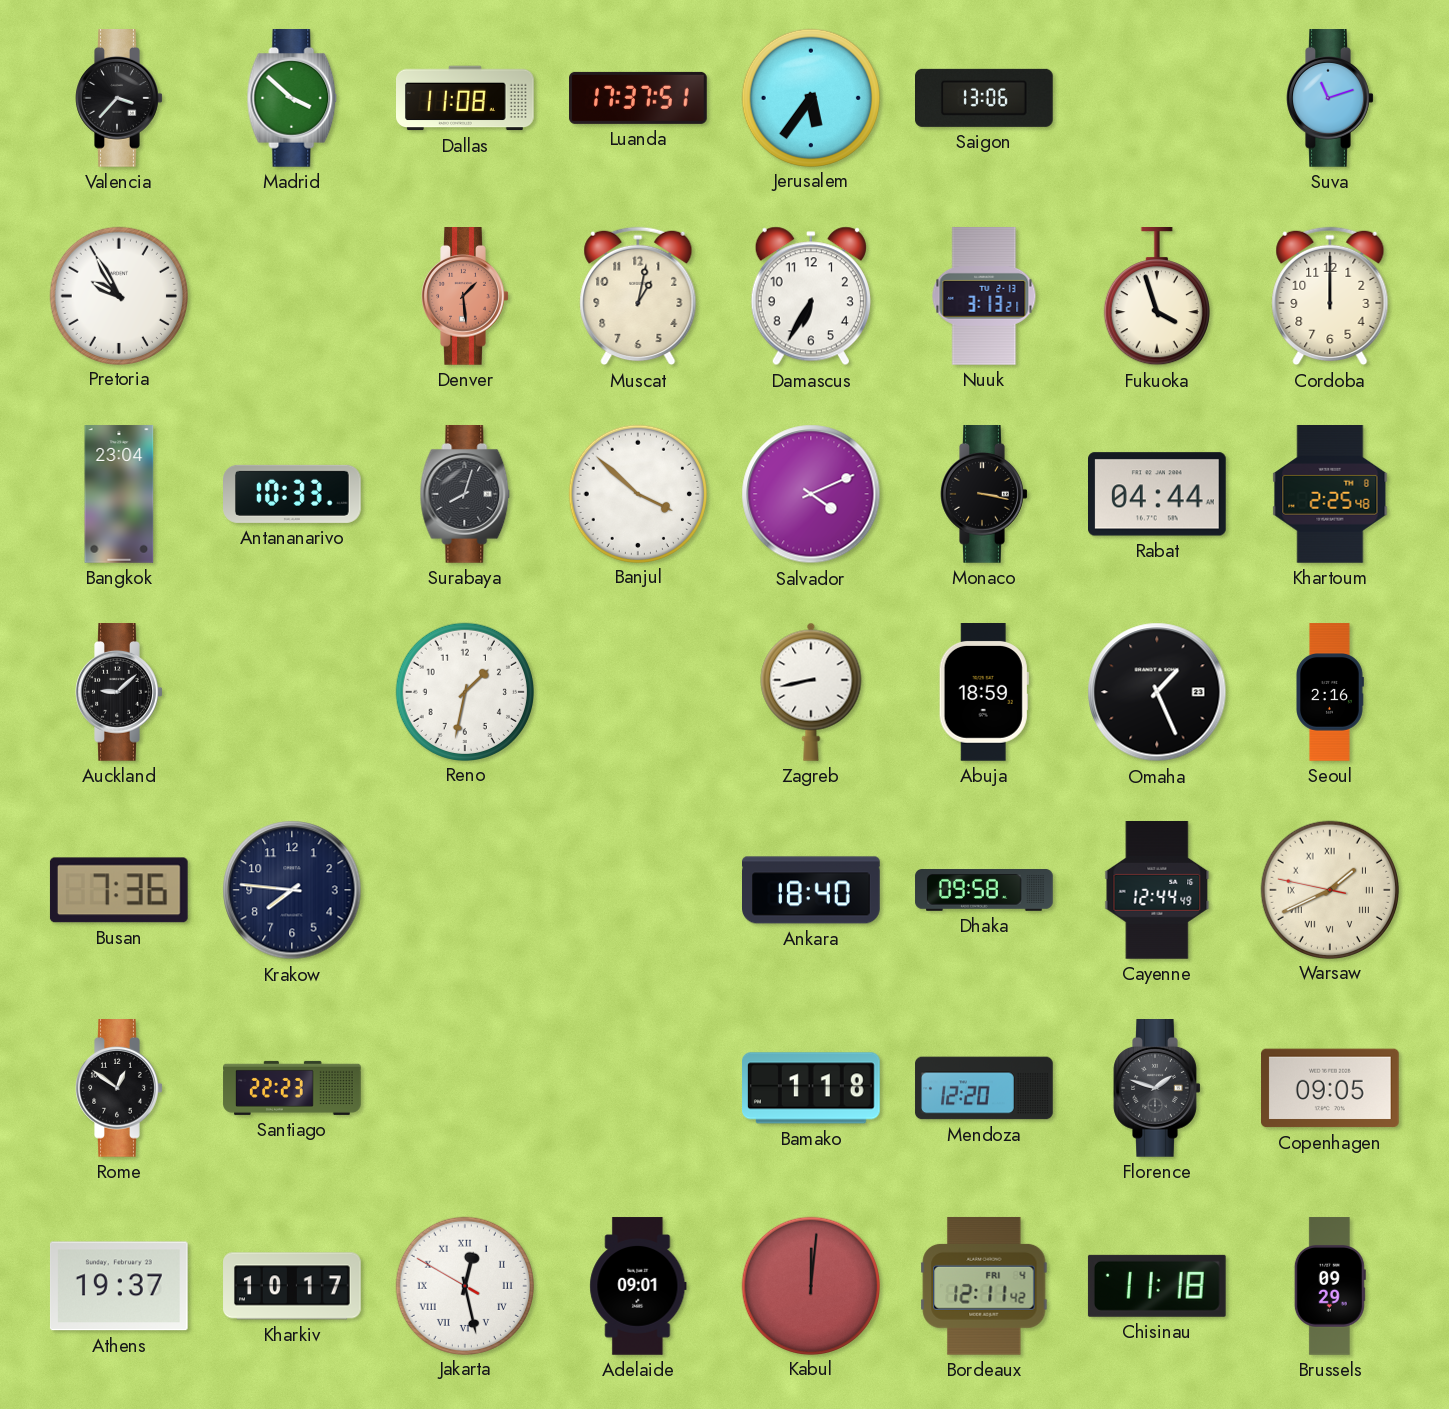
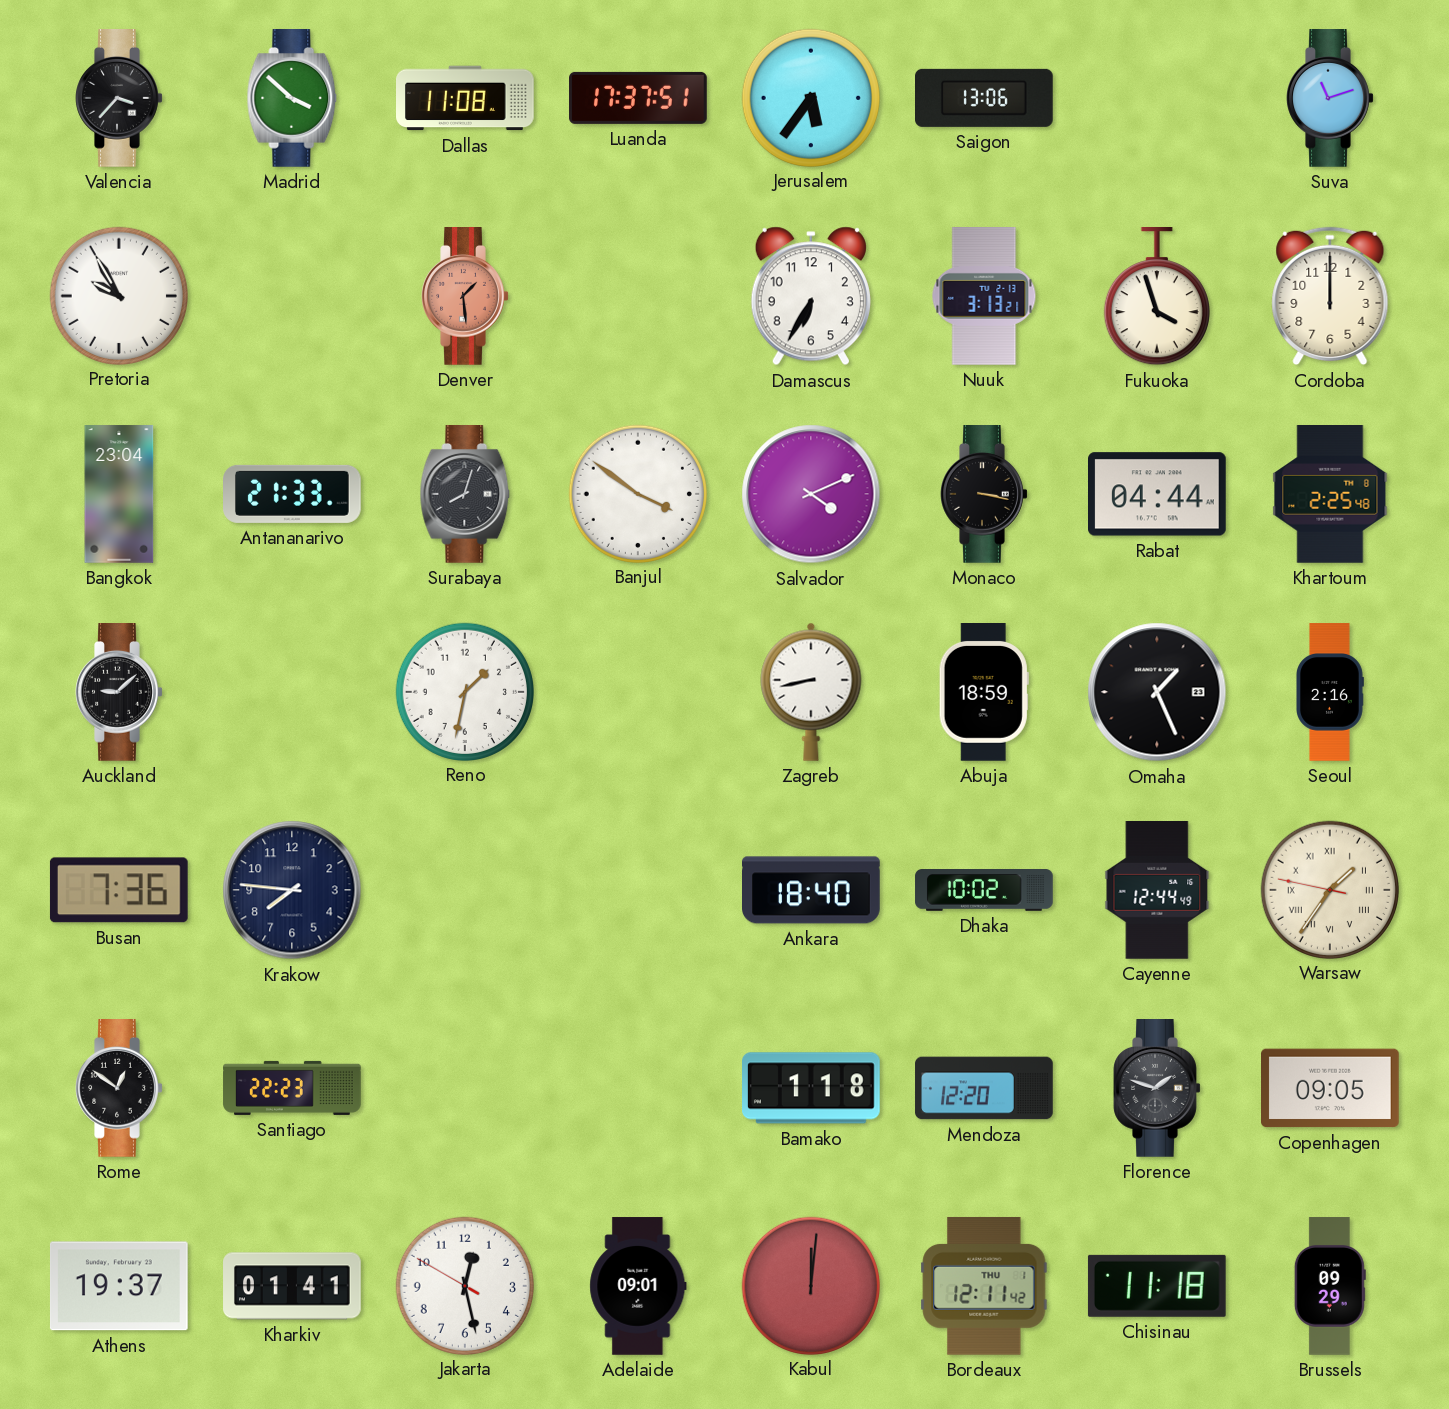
Muscat: 1:02 -> none
Antananarivo: 10:33 -> 21:33
Banjul: 3:52 -> 3:51
Dhaka: 09:58 -> 10:02
Warsaw: 1:40 -> 1:35
Kharkiv: 10:17 -> 01:41
Jakarta numerals: Roman -> Arabic
Bordeaux date: FRI 4 -> THU 1
